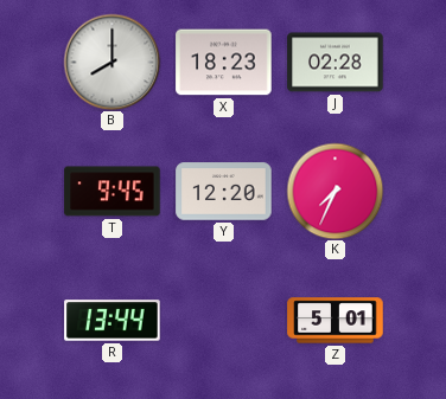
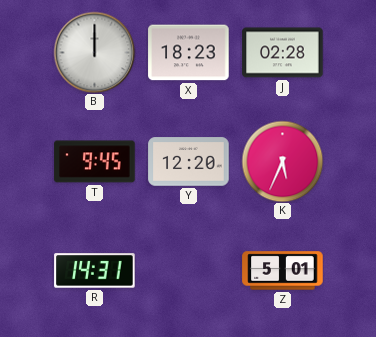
B: 8:00 -> 12:00
K: 7:34 -> 5:34
R: 13:44 -> 14:31
